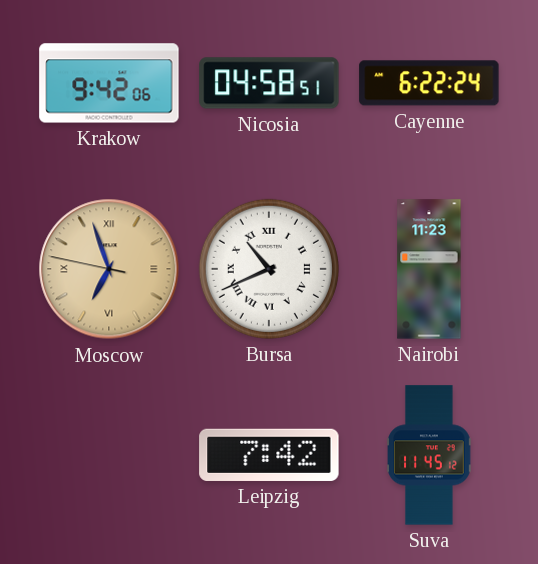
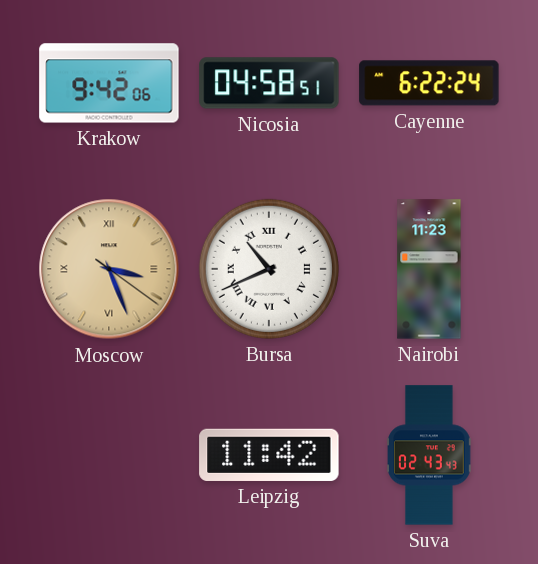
Moscow: 6:56 -> 3:26
Leipzig: 7:42 -> 11:42
Suva: 11:45 -> 02:43
